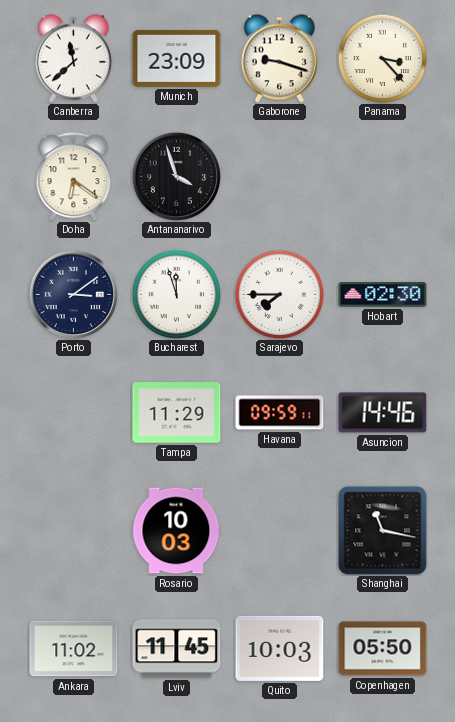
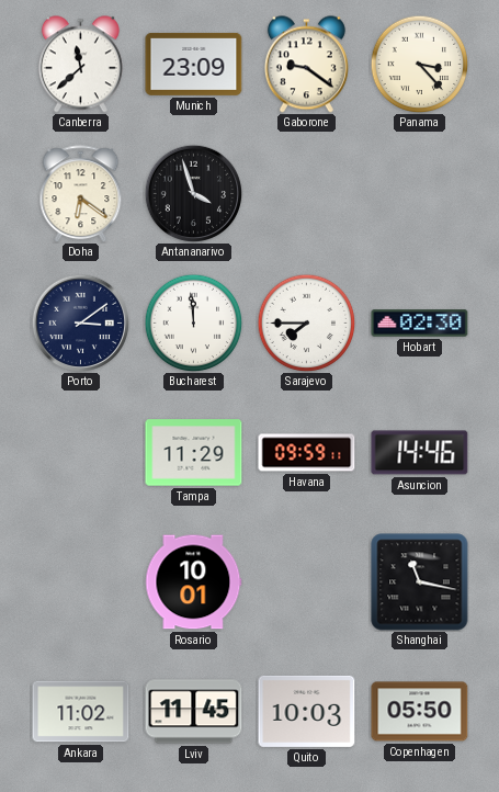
Gaborone: 9:18 -> 9:21
Bucharest: 11:57 -> 11:59
Rosario: 10:03 -> 10:01
